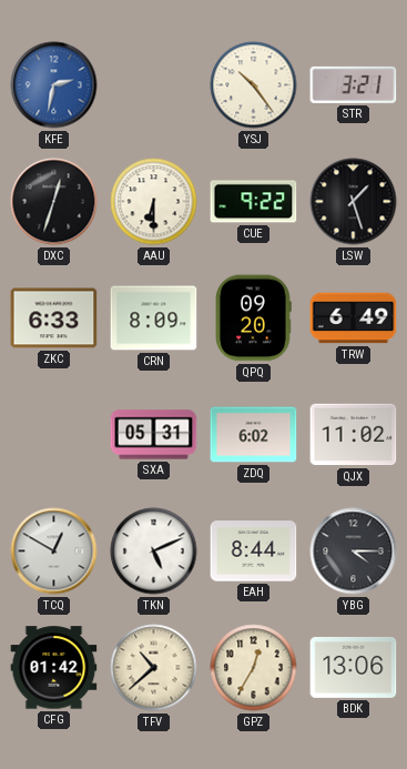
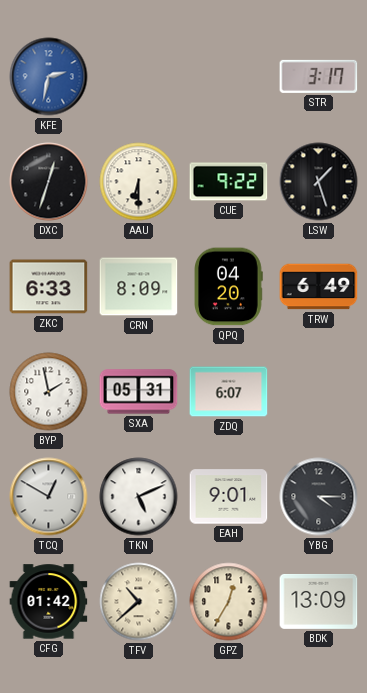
YSJ: 10:24 -> none
STR: 3:21 -> 3:17
QPQ: 09:20 -> 04:20
BYP: none -> 1:58
ZDQ: 6:02 -> 6:07
QJX: 11:02 -> none
EAH: 8:44 -> 9:01
BDK: 13:06 -> 13:09
